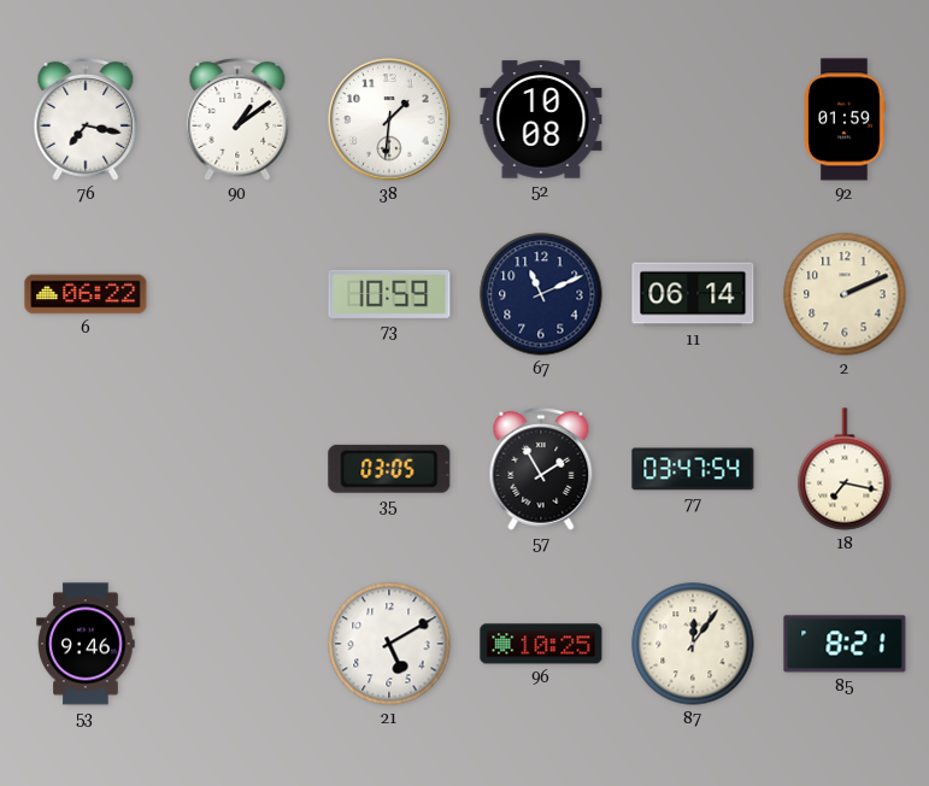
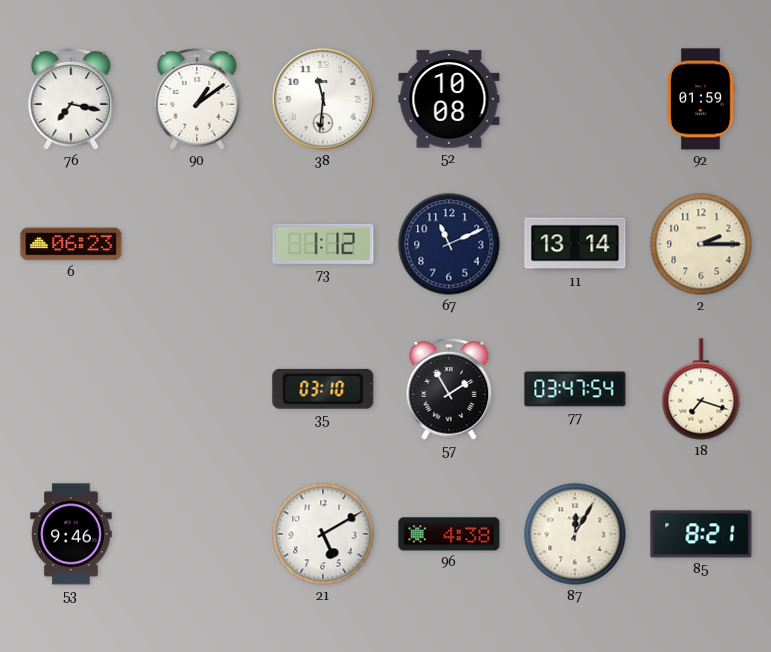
38: 1:31 -> 11:31
6: 06:22 -> 06:23
73: 10:59 -> 1:12
11: 06:14 -> 13:14
2: 2:11 -> 2:15
35: 03:05 -> 03:10
18: 7:17 -> 7:18
96: 10:25 -> 4:38
87: 12:06 -> 12:05
